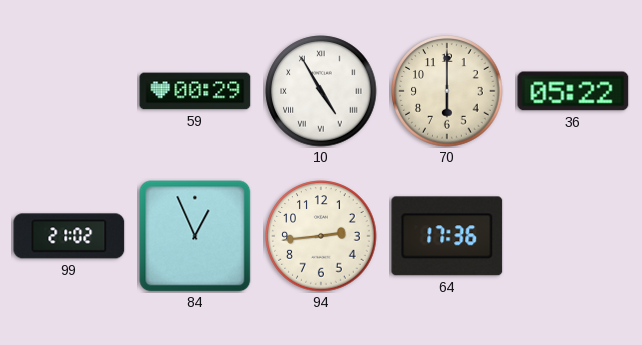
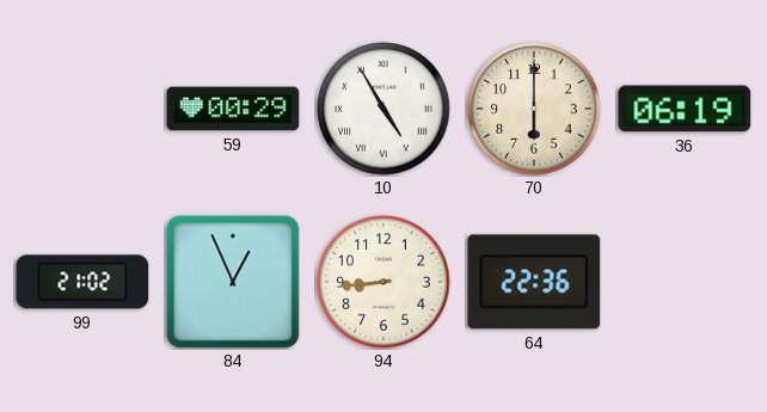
36: 05:22 -> 06:19
94: 2:44 -> 8:44
64: 17:36 -> 22:36
